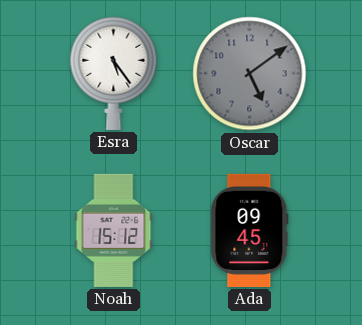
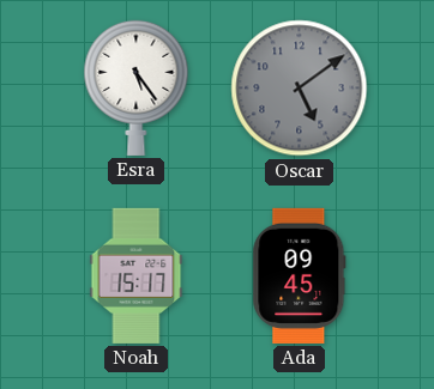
Noah: 15:12 -> 15:17
